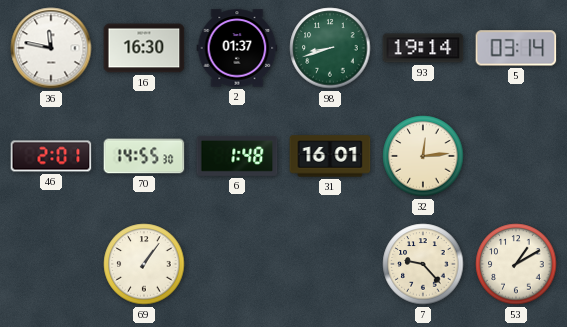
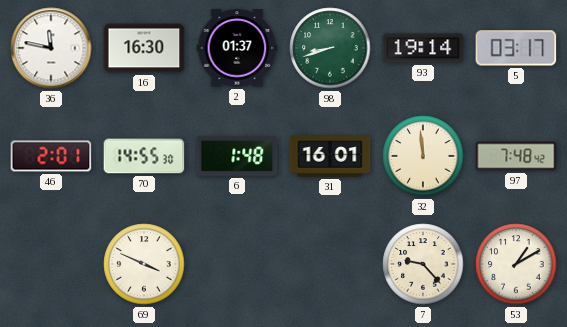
5: 03:14 -> 03:17
32: 12:14 -> 11:59
97: none -> 7:48
69: 1:06 -> 3:49
